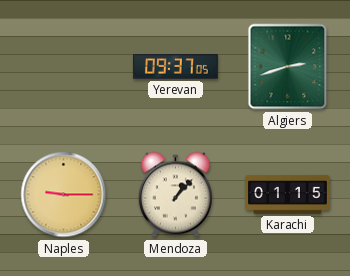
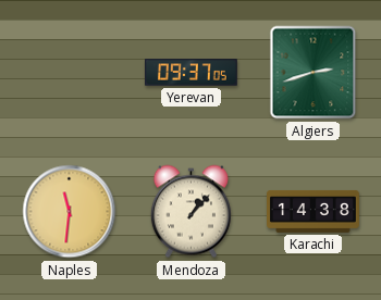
Naples: 9:15 -> 11:31
Karachi: 01:15 -> 14:38
